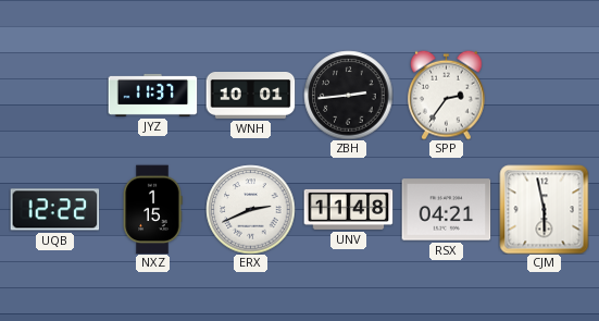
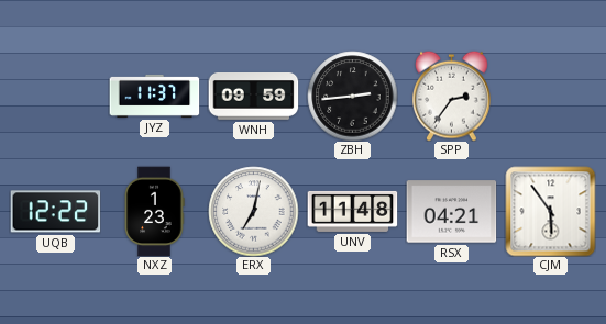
WNH: 10:01 -> 09:59
NXZ: 1:15 -> 1:23
ERX: 2:41 -> 7:02
CJM: 5:58 -> 5:54
